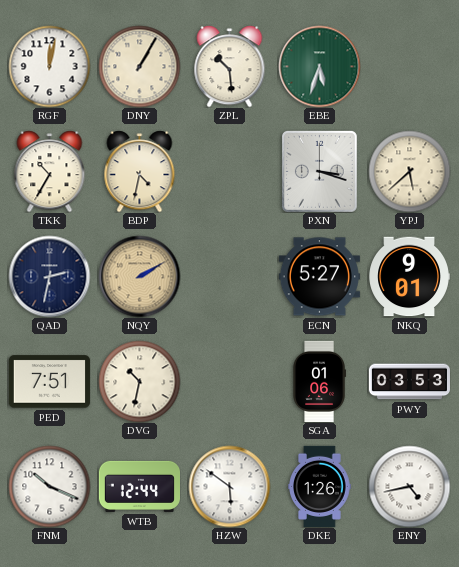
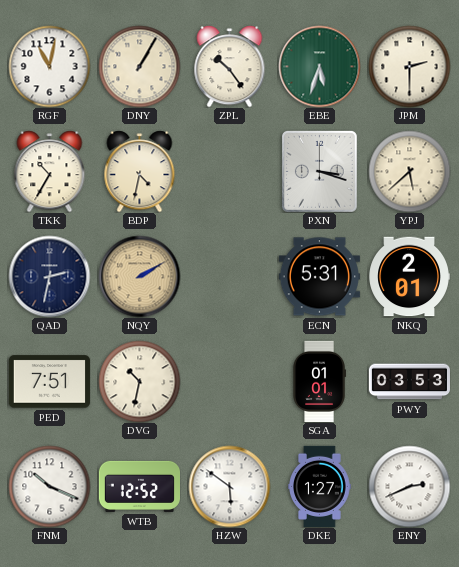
RGF: 12:02 -> 11:02
ZPL: 10:29 -> 10:24
JPM: none -> 2:30
ECN: 5:27 -> 5:31
NKQ: 9:01 -> 2:01
SGA: 01:06 -> 01:01
WTB: 12:44 -> 12:52
DKE: 1:26 -> 1:27
ENY: 4:43 -> 2:41
